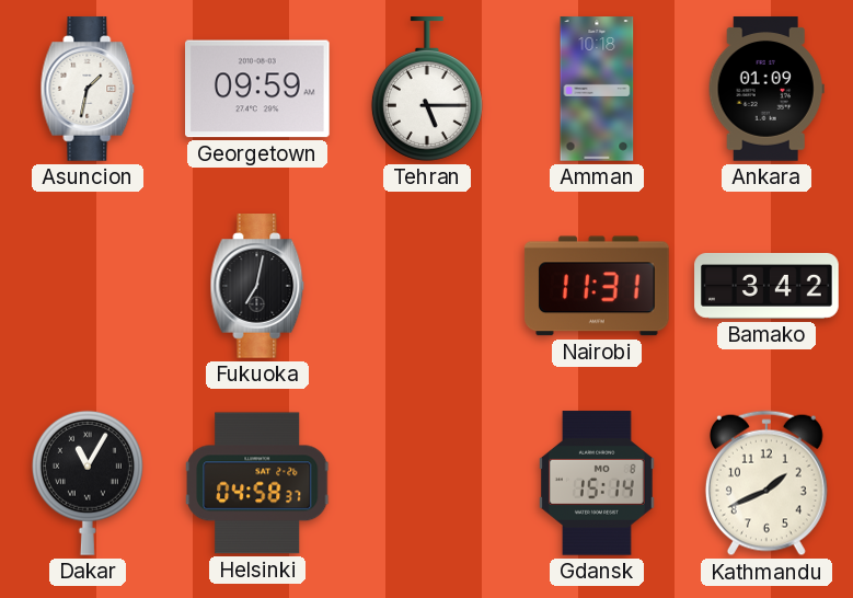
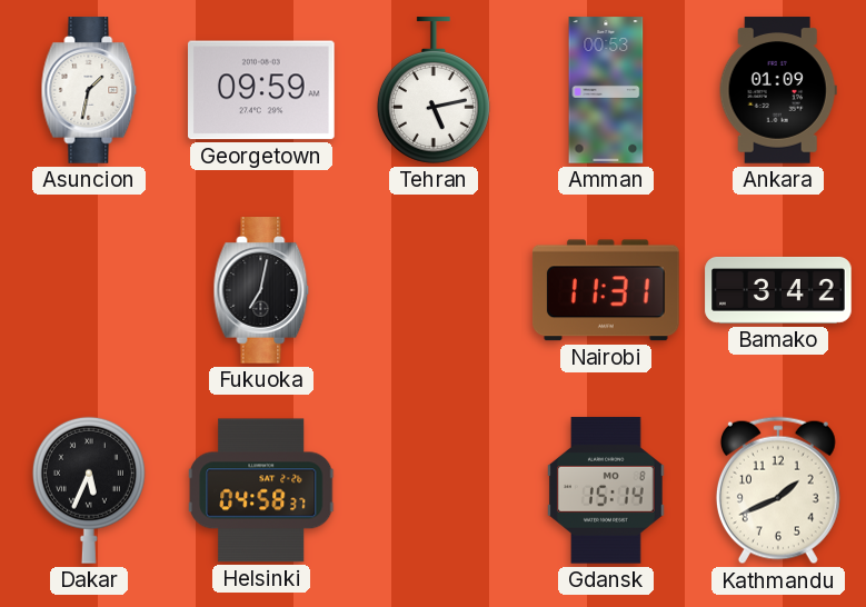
Tehran: 5:15 -> 5:13
Amman: 10:18 -> 00:53
Dakar: 11:05 -> 5:34
